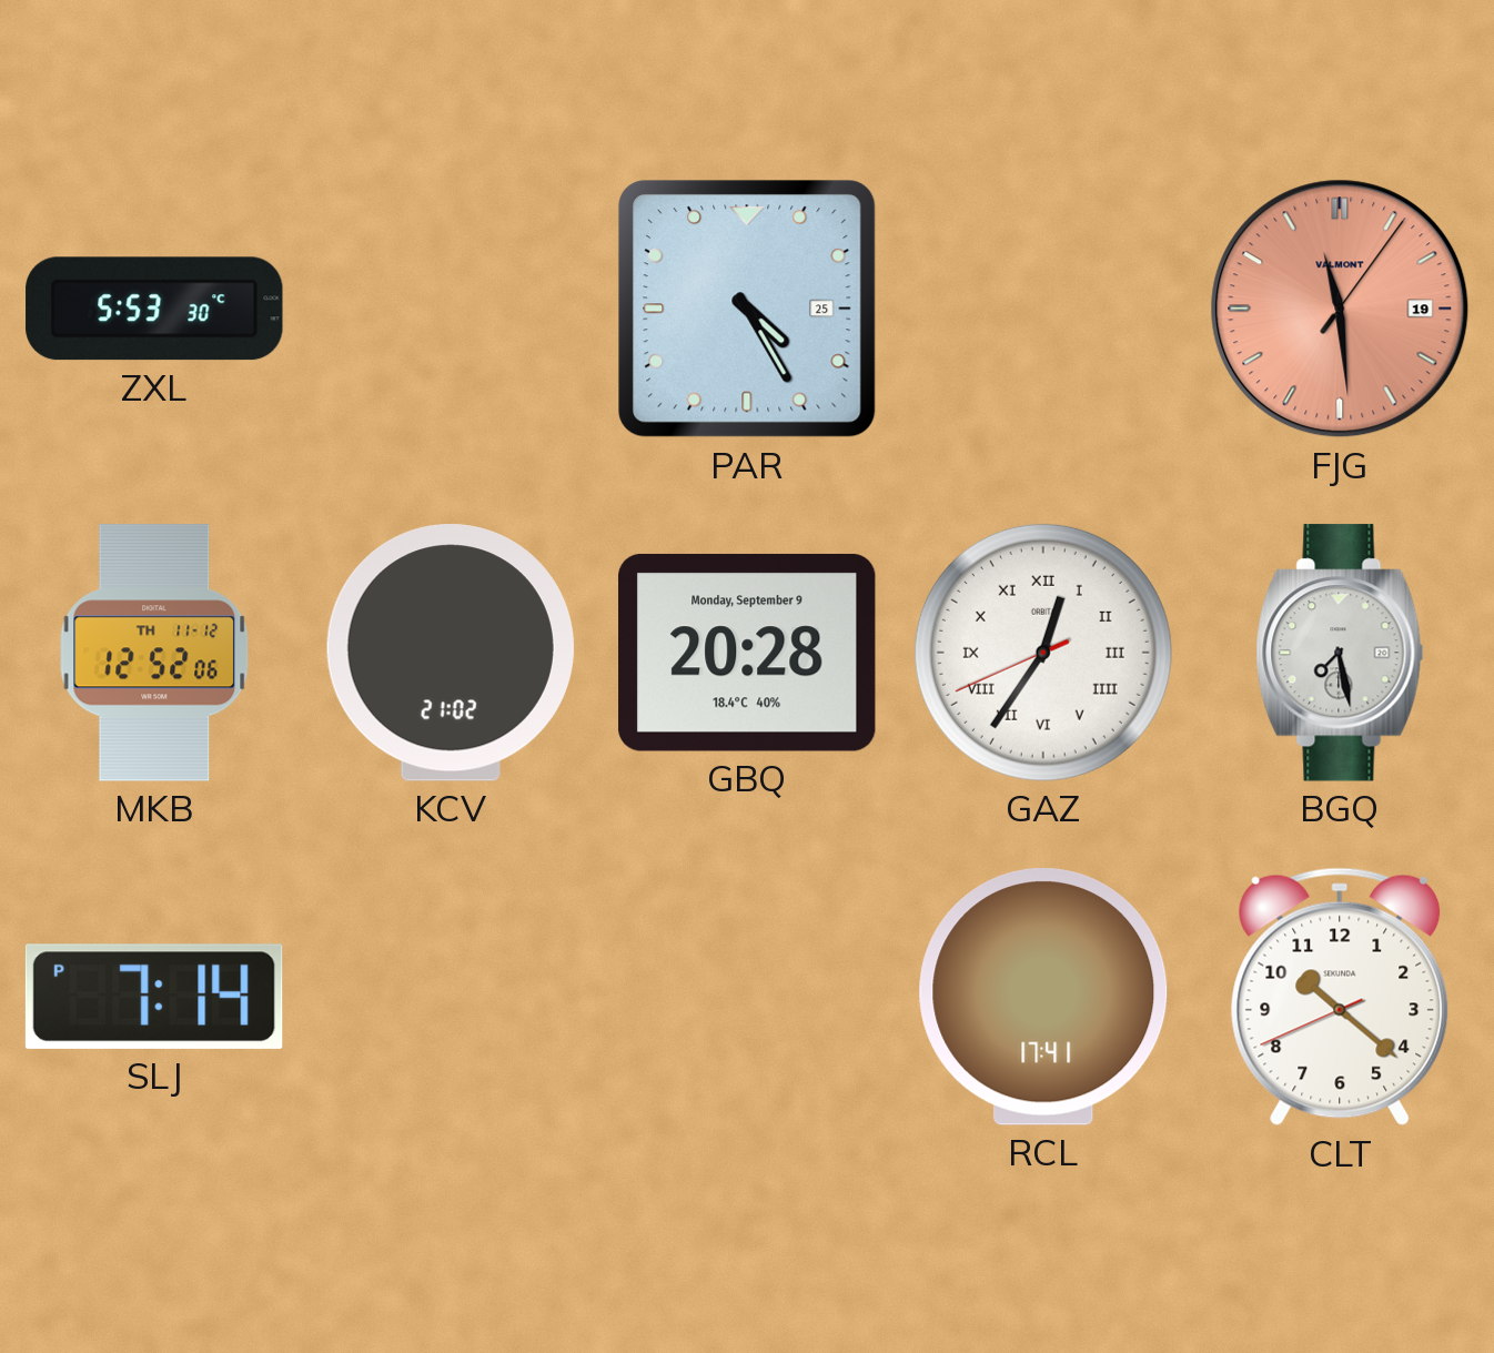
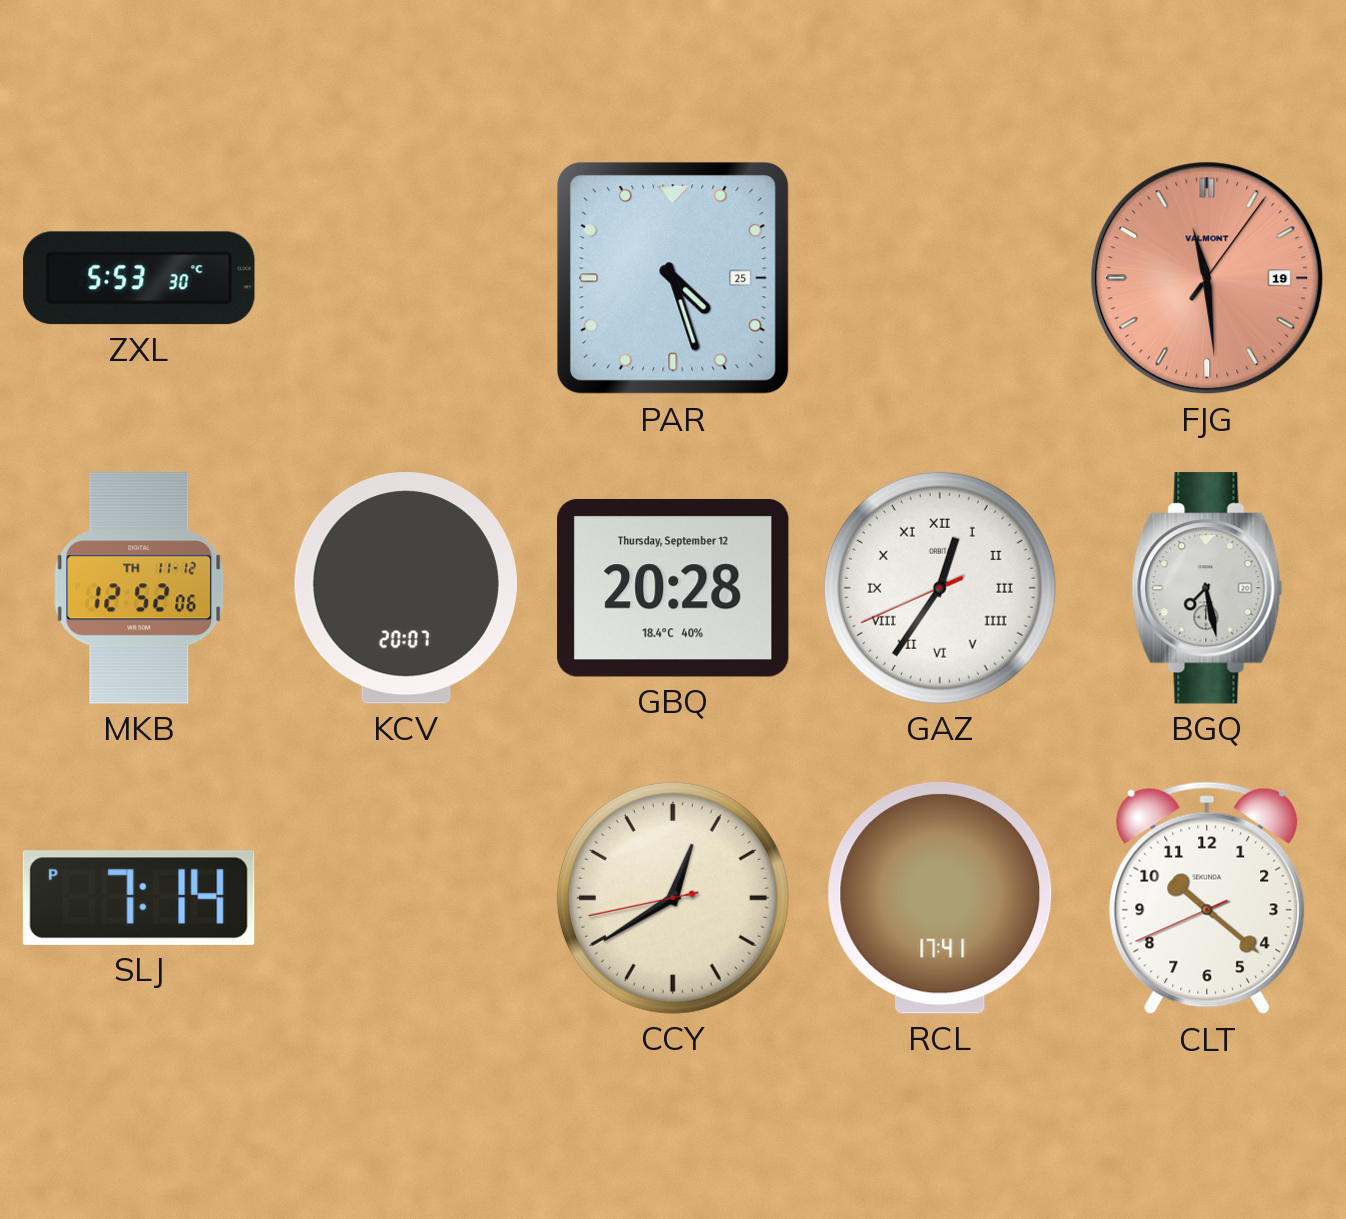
PAR: 4:25 -> 4:27
KCV: 21:02 -> 20:07
GBQ date: Monday, September 9 -> Thursday, September 12
CCY: none -> 12:39
